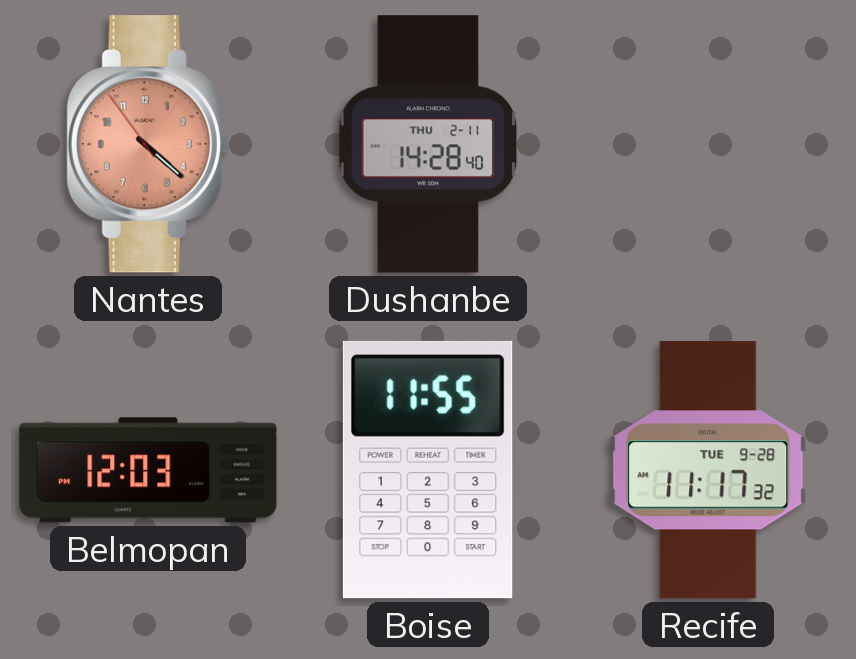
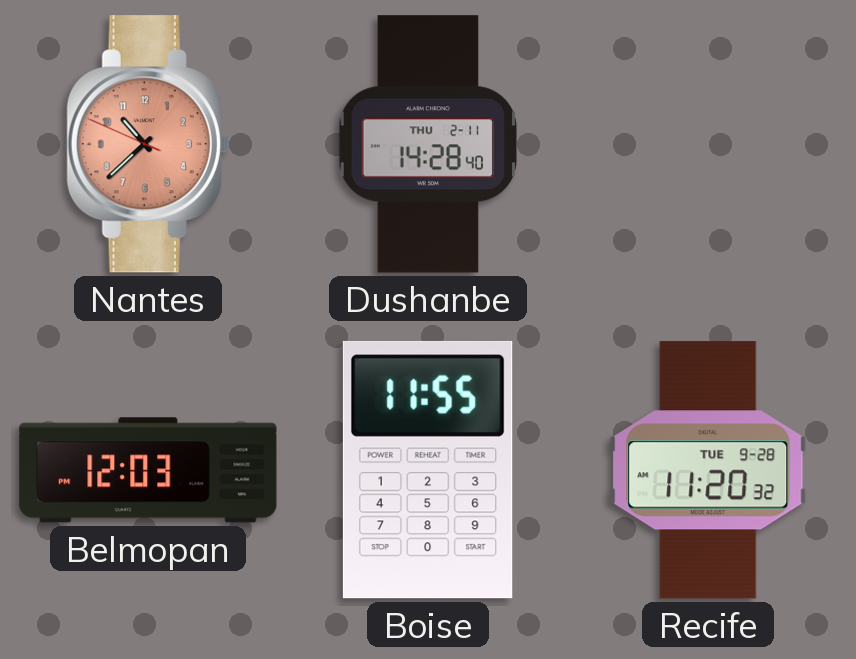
Nantes: 4:21 -> 10:37
Recife: 11:17 -> 11:20
